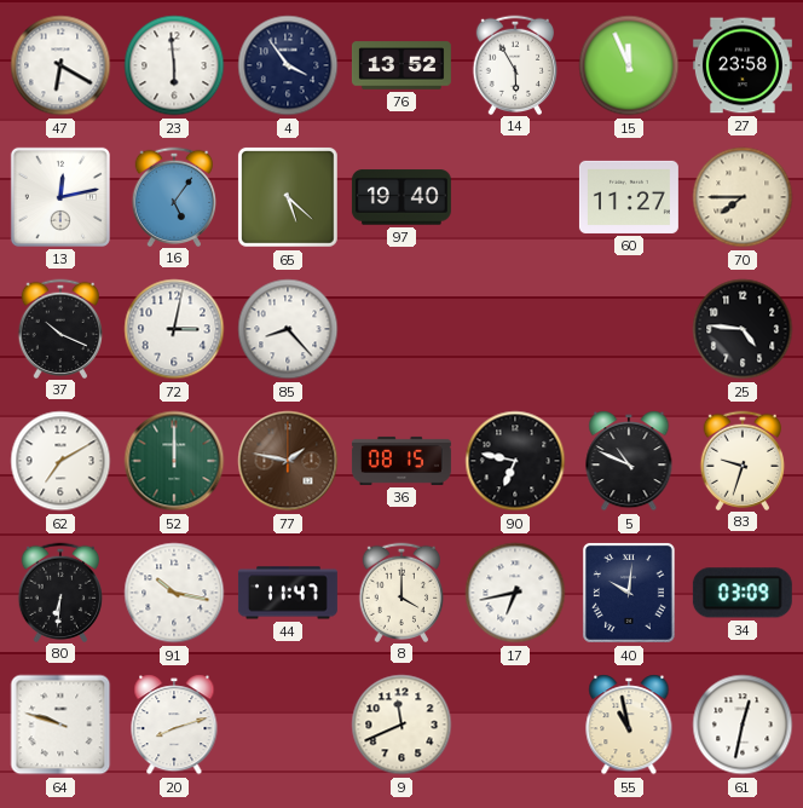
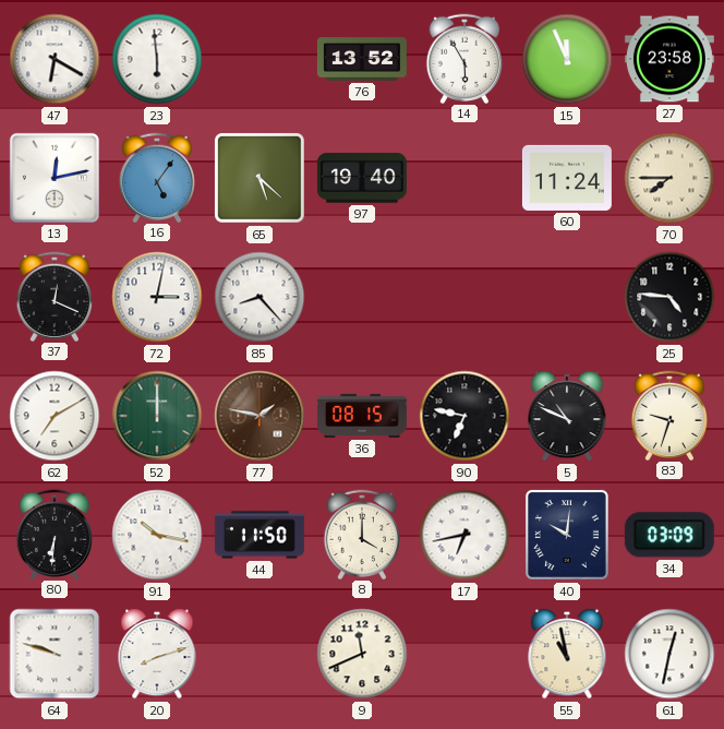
4: 3:54 -> none
60: 11:27 -> 11:24
37: 10:19 -> 12:19
44: 11:47 -> 11:50
